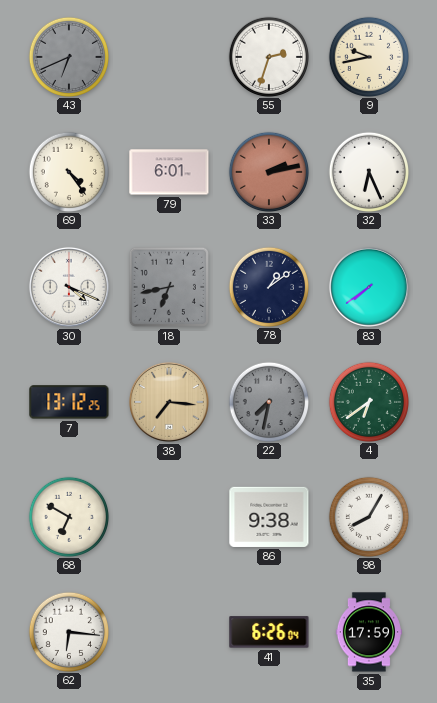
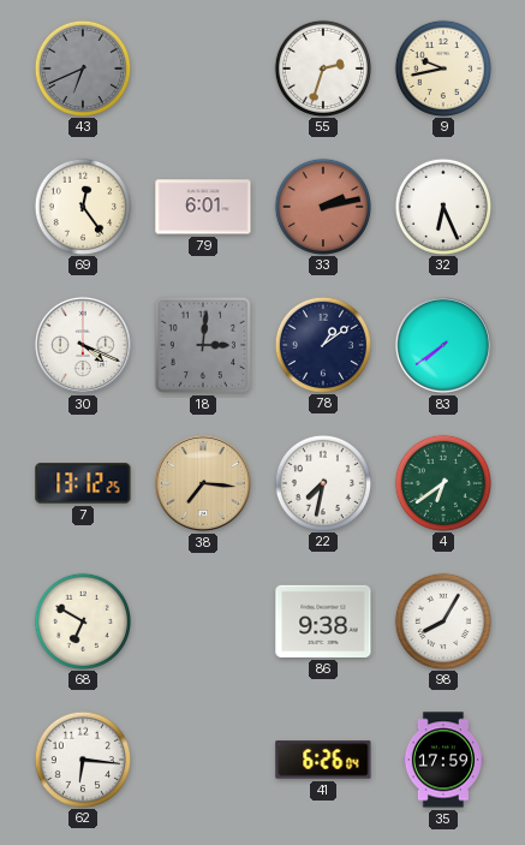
69: 4:24 -> 12:24
18: 6:43 -> 3:01
22 dial: grey -> white
